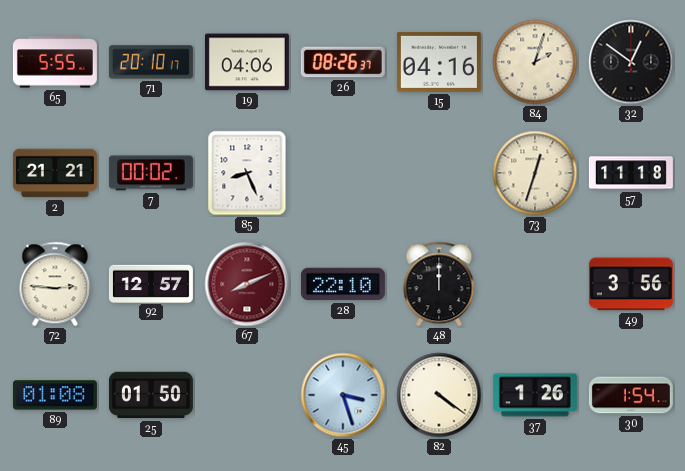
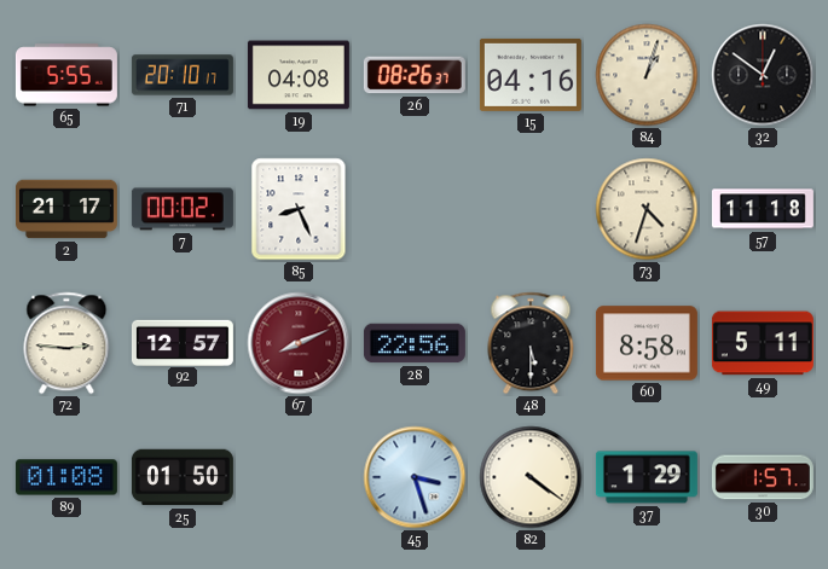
19: 04:06 -> 04:08
84: 2:03 -> 1:03
2: 21:21 -> 21:17
73: 12:33 -> 4:33
28: 22:10 -> 22:56
48: 12:00 -> 5:30
60: none -> 8:58
49: 3:56 -> 5:11
37: 1:26 -> 1:29
30: 1:54 -> 1:57
